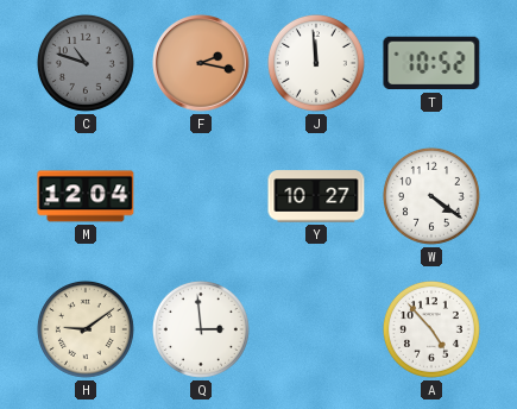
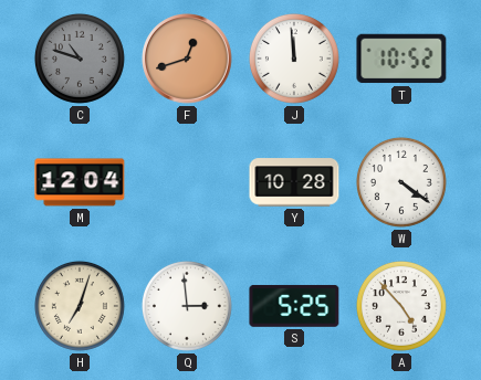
F: 2:17 -> 12:42
Y: 10:27 -> 10:28
H: 9:09 -> 7:03
S: none -> 5:25
